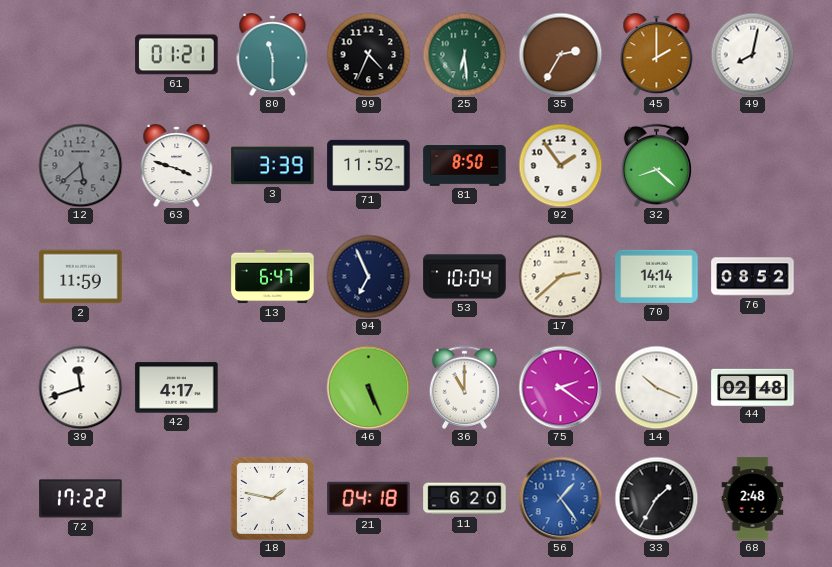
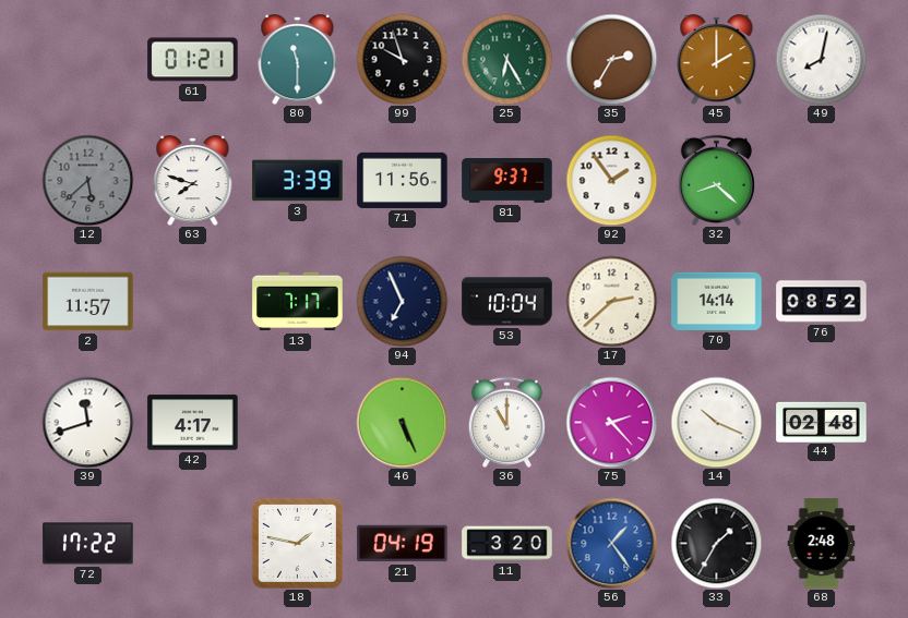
99: 4:34 -> 9:57
25: 6:29 -> 6:25
63: 3:48 -> 7:48
71: 11:52 -> 11:56
81: 8:50 -> 9:37
2: 11:59 -> 11:57
13: 6:47 -> 7:17
75: 2:21 -> 2:23
21: 04:18 -> 04:19
11: 6:20 -> 3:20
